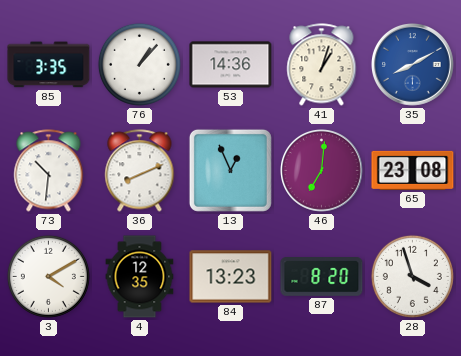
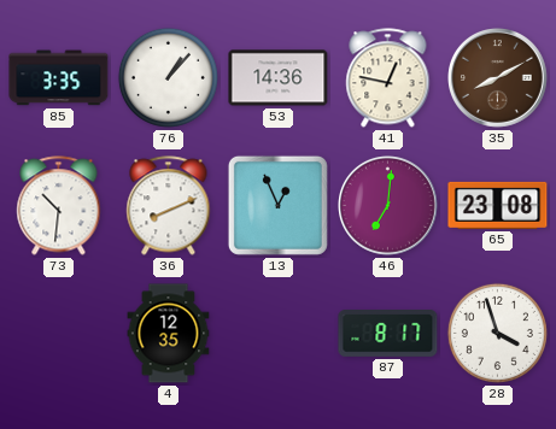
41: 1:03 -> 12:47
35 dial: blue -> brown
3: 4:10 -> none
84: 13:23 -> none
87: 8:20 -> 8:17
